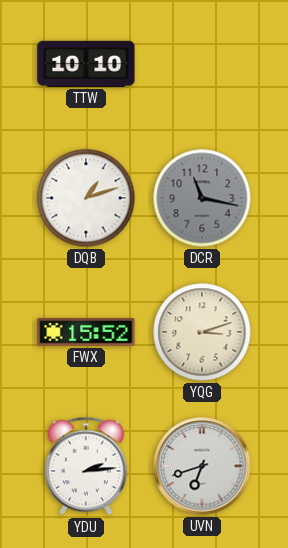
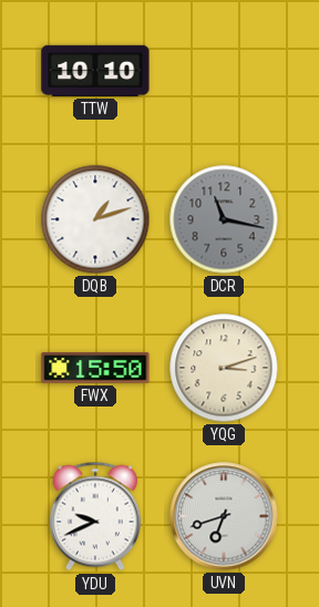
FWX: 15:52 -> 15:50
YDU: 2:14 -> 9:41
